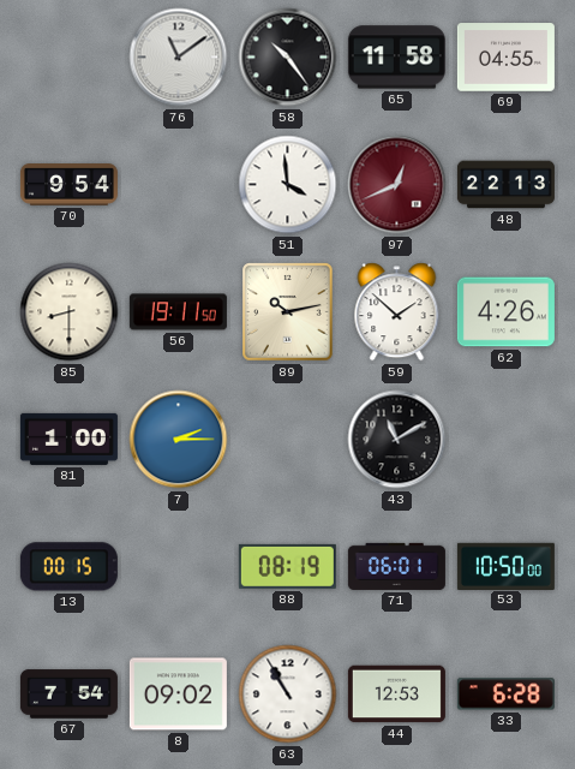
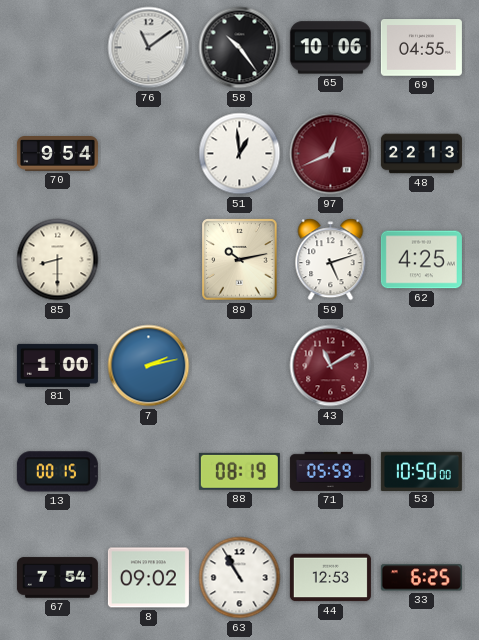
65: 11:58 -> 10:06
51: 3:59 -> 12:59
56: 19:11 -> none
59: 1:52 -> 5:12
62: 4:26 -> 4:25
7: 2:15 -> 2:13
43 dial: black -> burgundy
71: 06:01 -> 05:59
33: 6:28 -> 6:25
